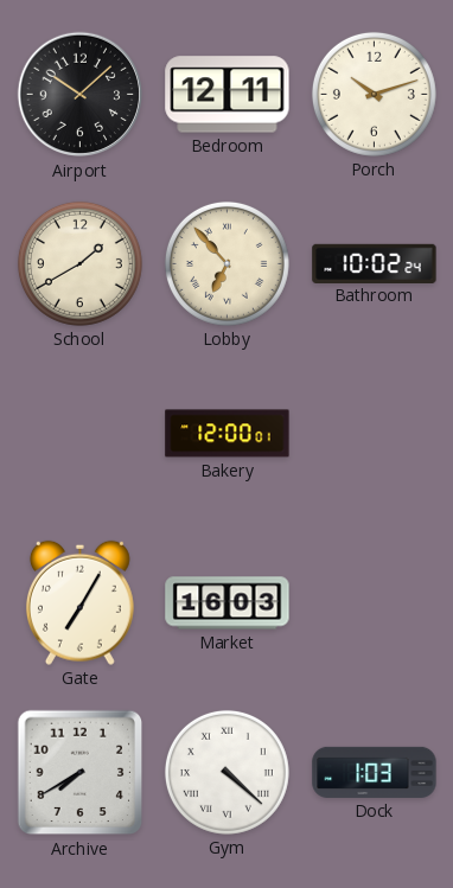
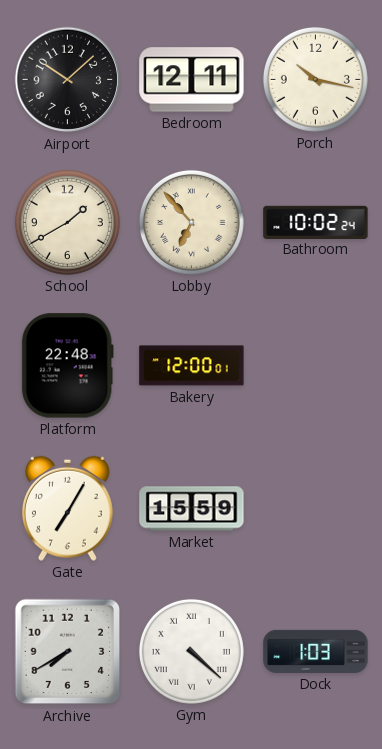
Porch: 10:12 -> 10:17
Platform: none -> 22:48
Market: 16:03 -> 15:59
